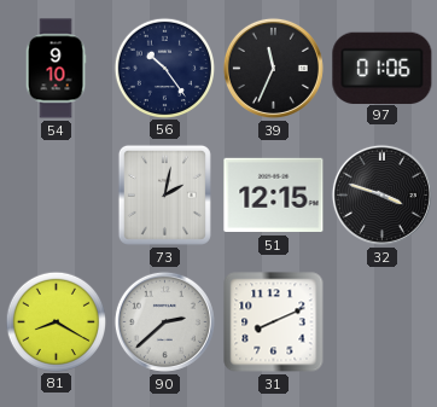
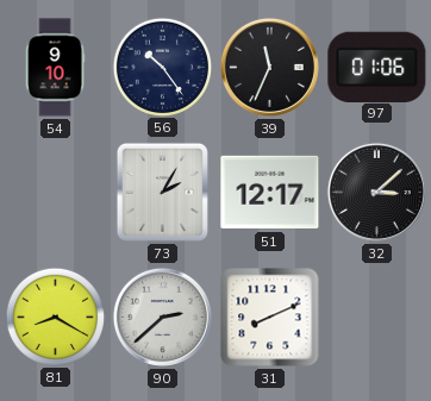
73: 2:02 -> 2:05
51: 12:15 -> 12:17
32: 3:48 -> 3:08
